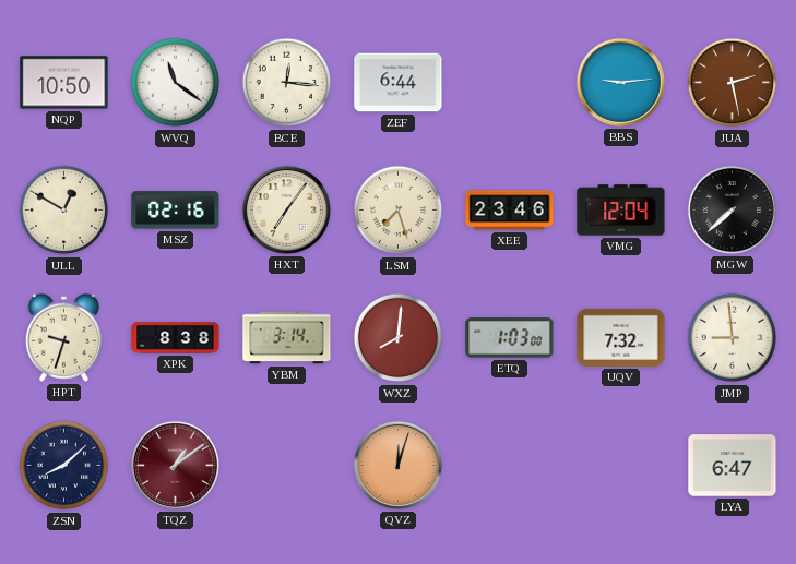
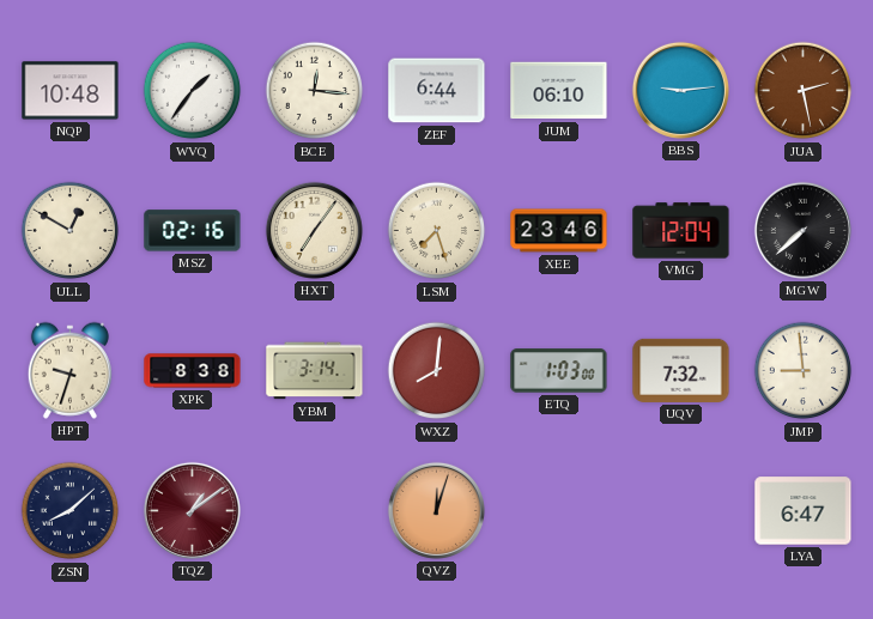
NQP: 10:50 -> 10:48
WVQ: 11:21 -> 1:36
JUM: none -> 06:10
